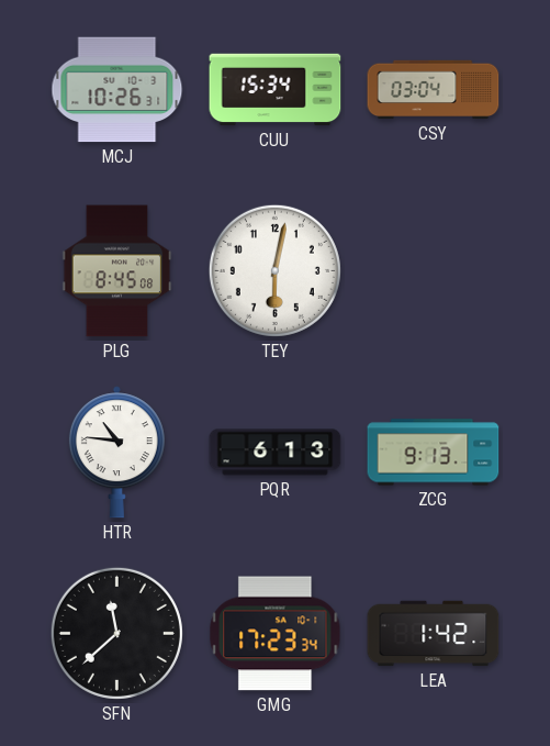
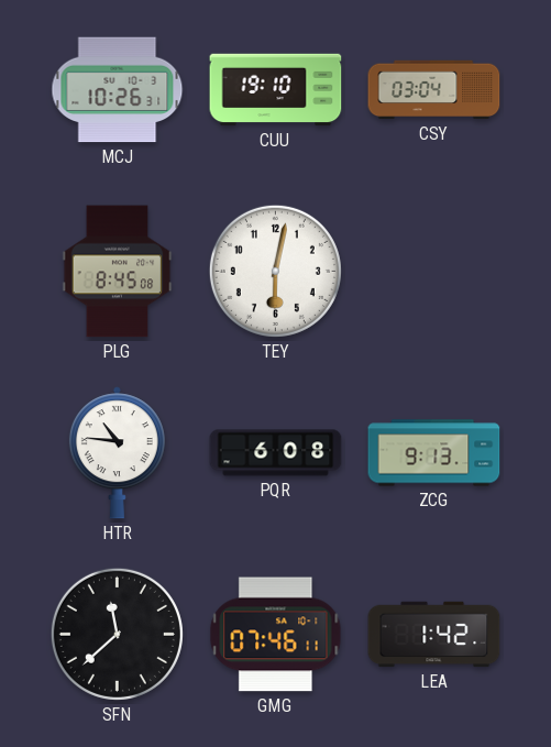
CUU: 15:34 -> 19:10
PQR: 6:13 -> 6:08
GMG: 17:23 -> 07:46
